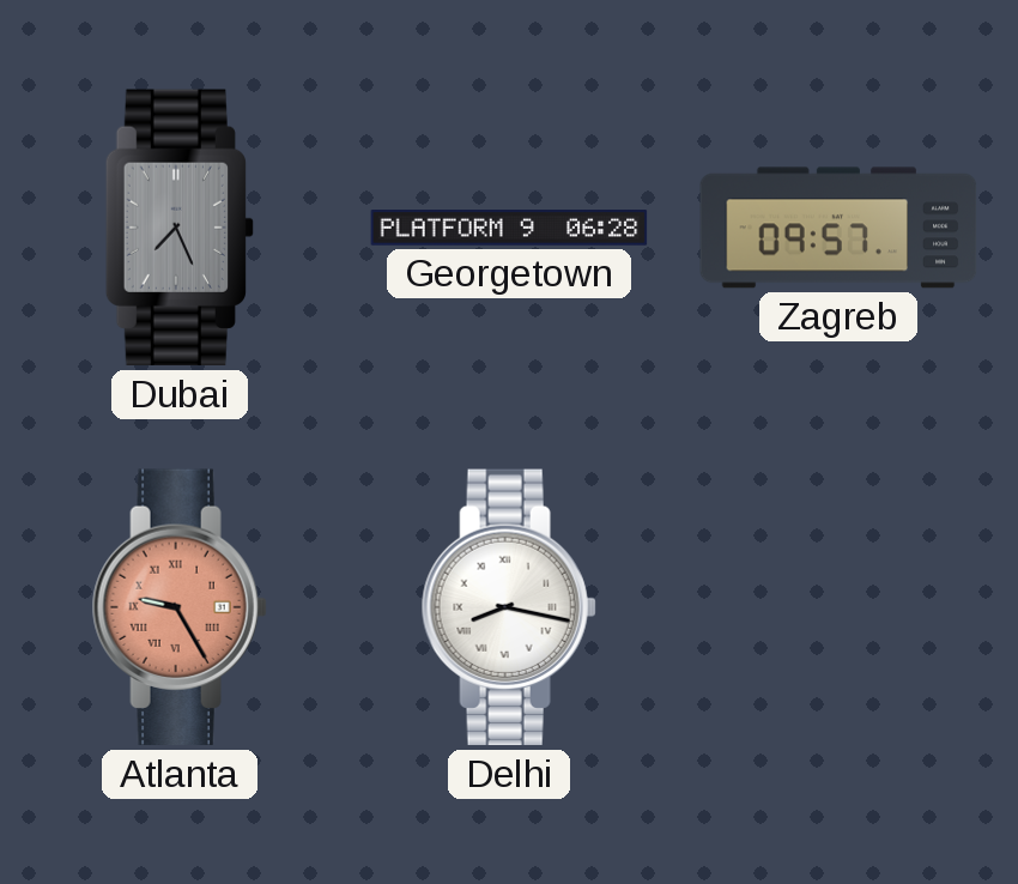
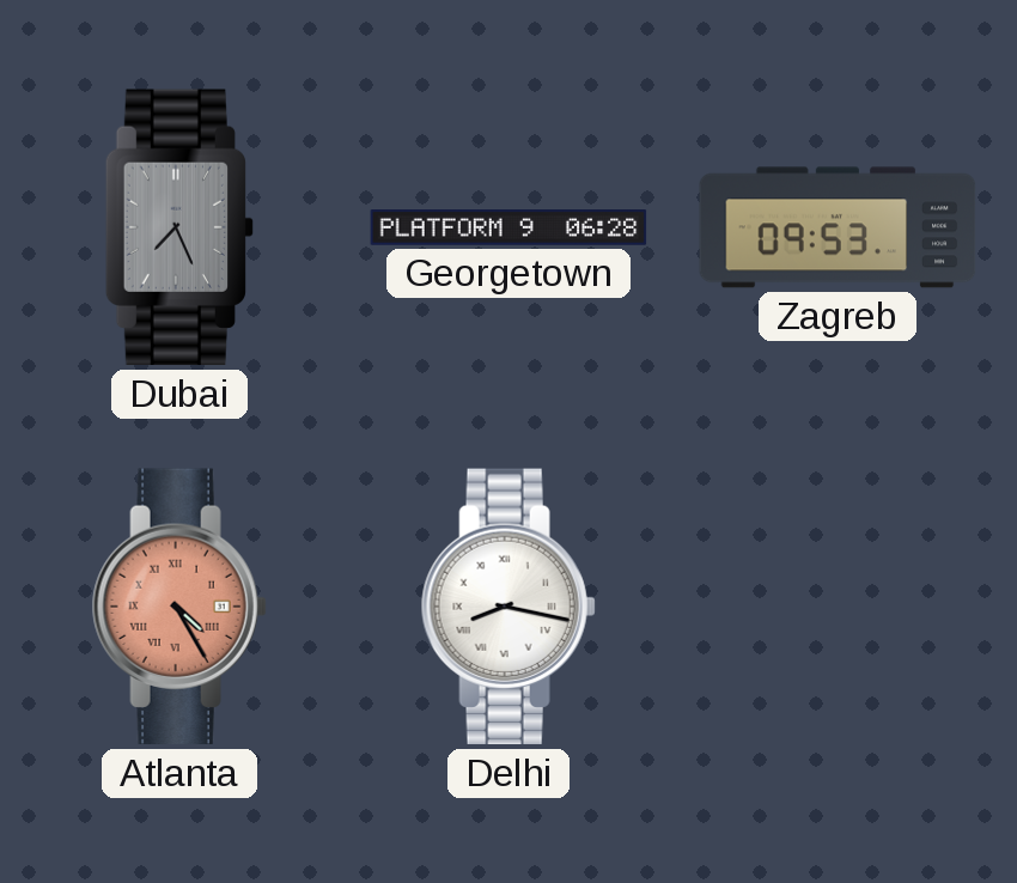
Zagreb: 09:57 -> 09:53
Atlanta: 9:25 -> 4:25
